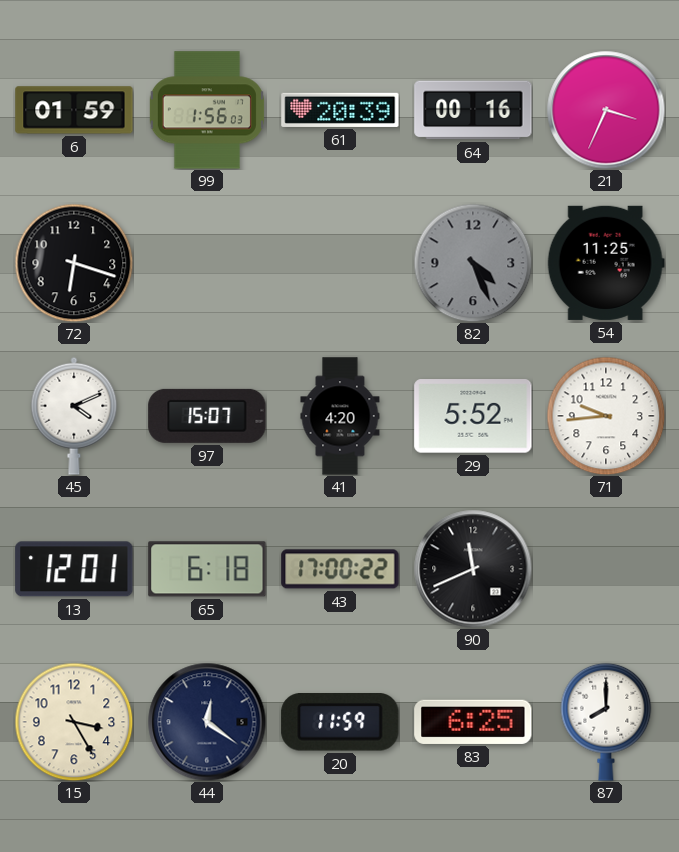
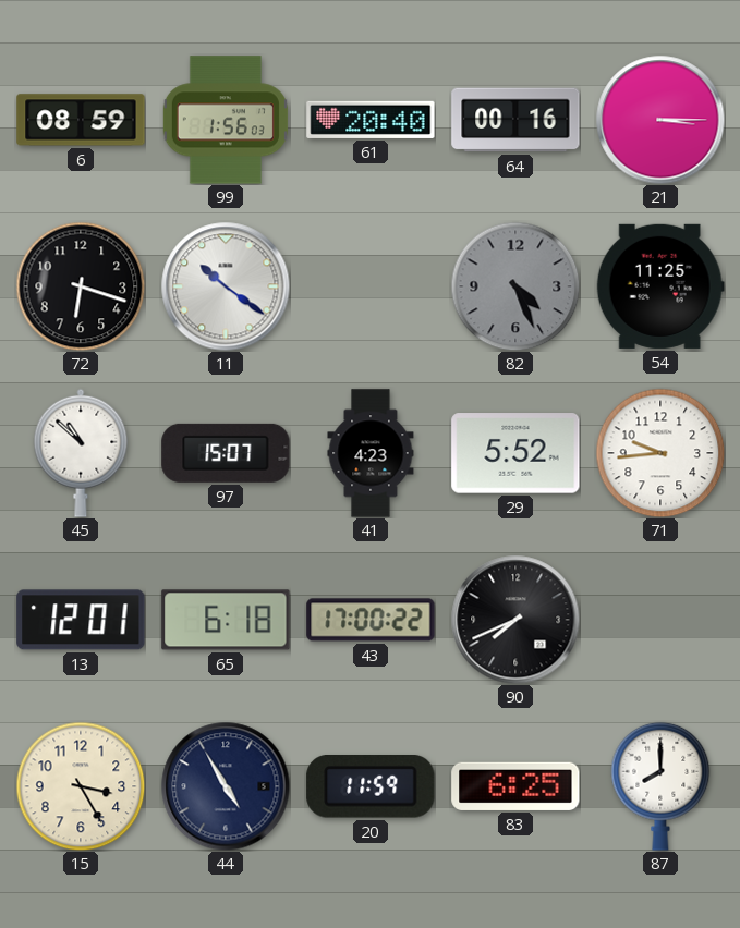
6: 01:59 -> 08:59
61: 20:39 -> 20:40
21: 3:34 -> 3:15
11: none -> 10:21
45: 4:11 -> 10:52
41: 4:20 -> 4:23
90: 11:41 -> 7:41
44: 12:21 -> 4:55
